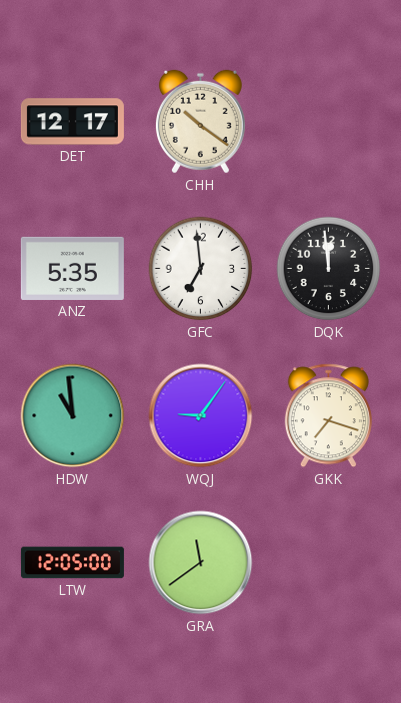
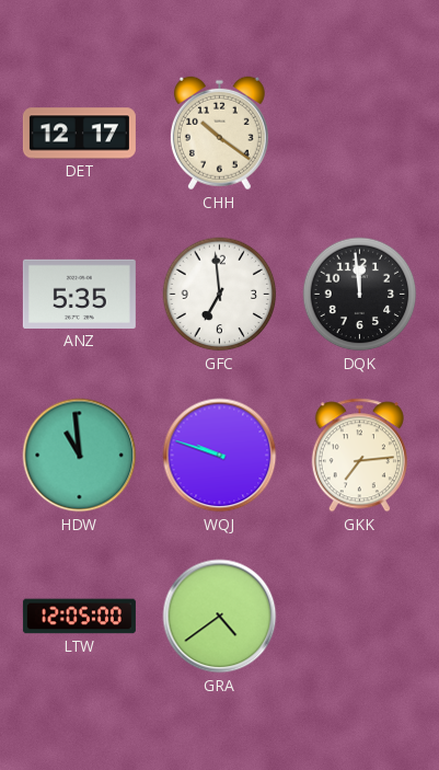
WQJ: 9:06 -> 9:48
GKK: 7:18 -> 7:14
GRA: 11:39 -> 4:39
